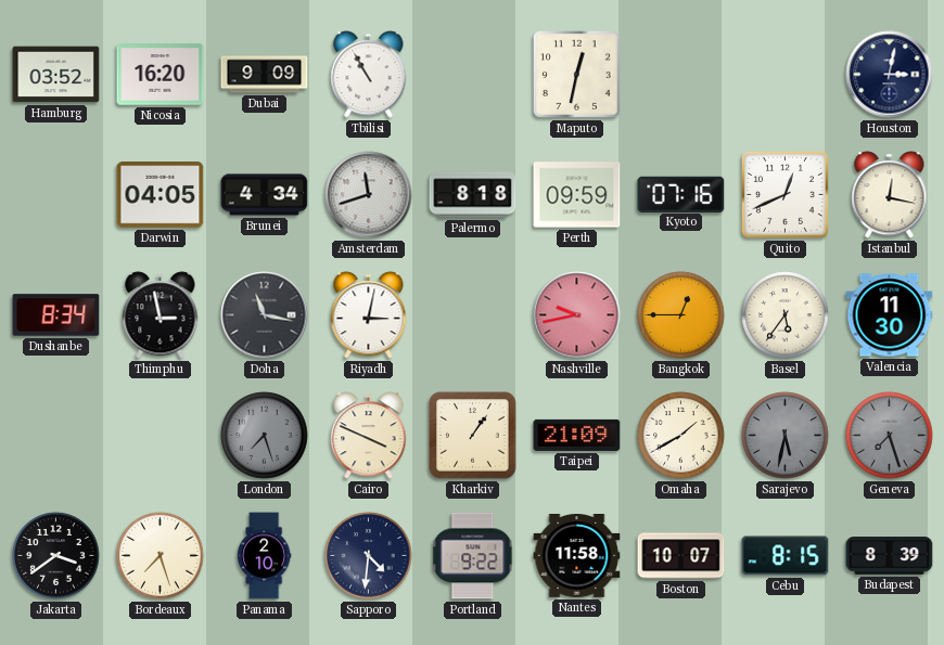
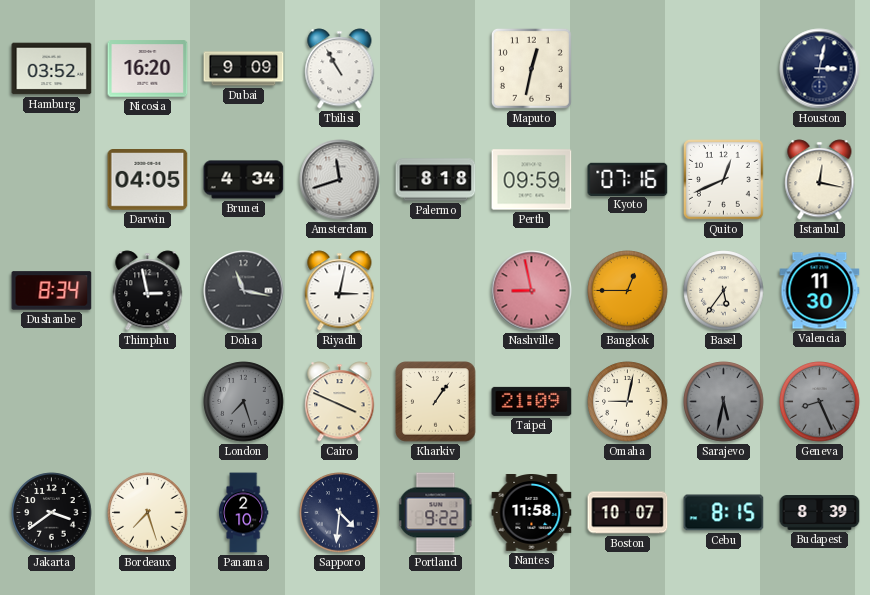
Nashville: 9:43 -> 8:58
Omaha: 1:40 -> 9:02
Geneva: 7:27 -> 8:26
